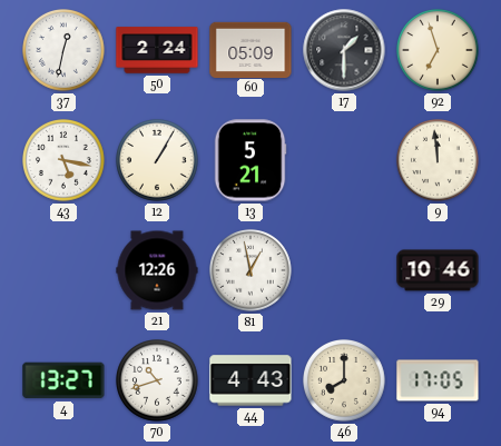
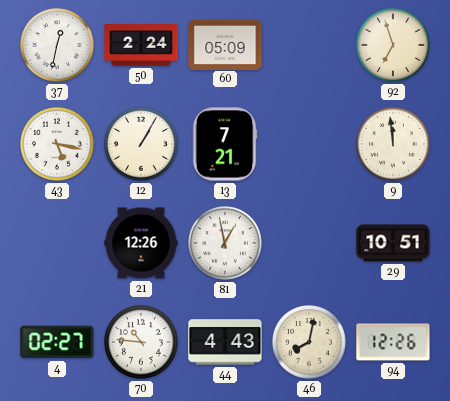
17: 1:30 -> none
13: 5:21 -> 7:21
29: 10:46 -> 10:51
4: 13:27 -> 02:27
70: 10:42 -> 10:46
46: 8:00 -> 8:02
94: 17:05 -> 12:26
